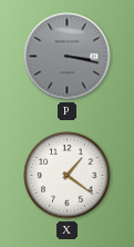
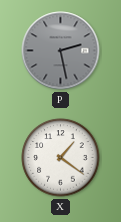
P: 3:17 -> 2:28
